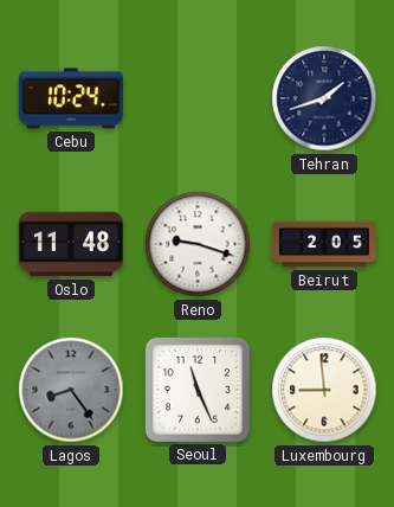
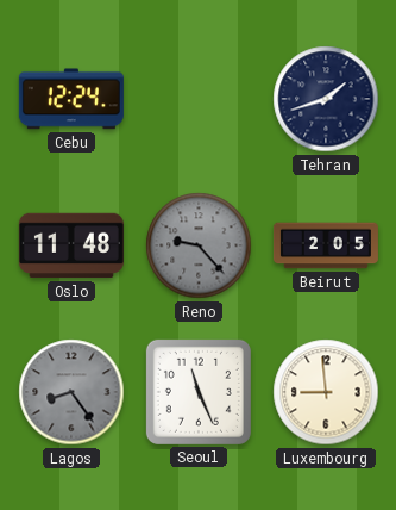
Cebu: 10:24 -> 12:24
Reno: 9:18 -> 9:23
Reno dial: white -> grey
